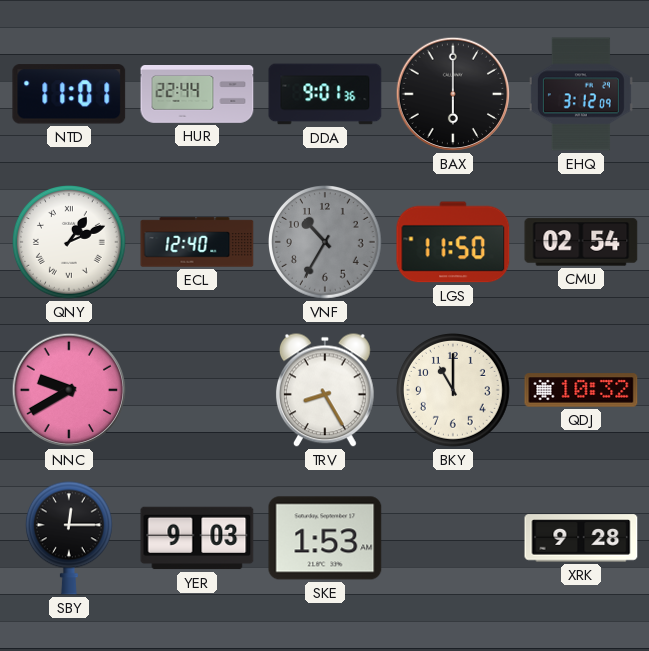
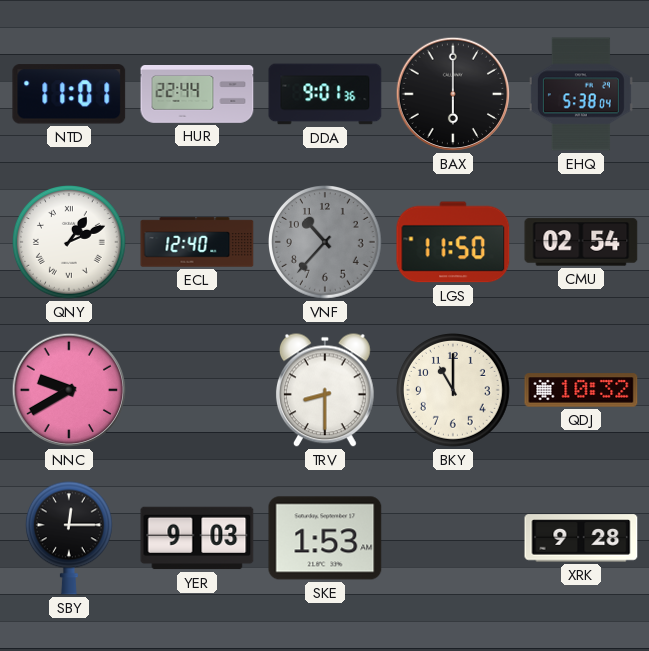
EHQ: 3:12 -> 5:38
VNF: 10:35 -> 10:37
TRV: 8:25 -> 8:30
